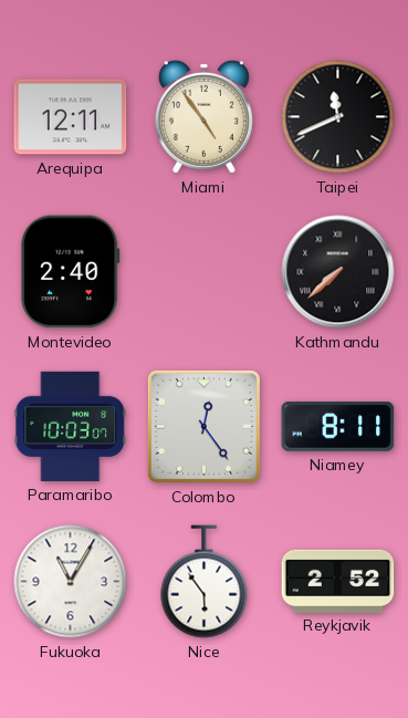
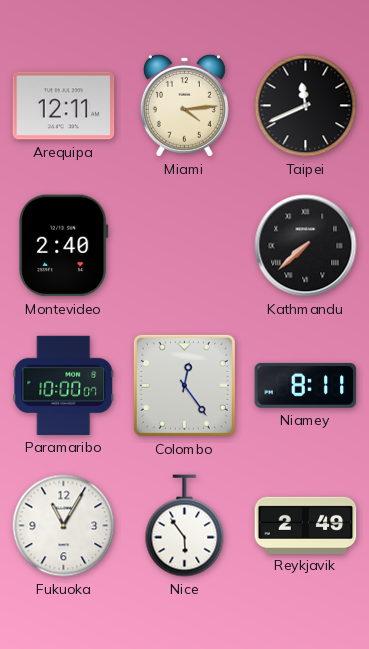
Miami: 4:54 -> 4:14
Paramaribo: 10:03 -> 10:00
Reykjavik: 2:52 -> 2:49
